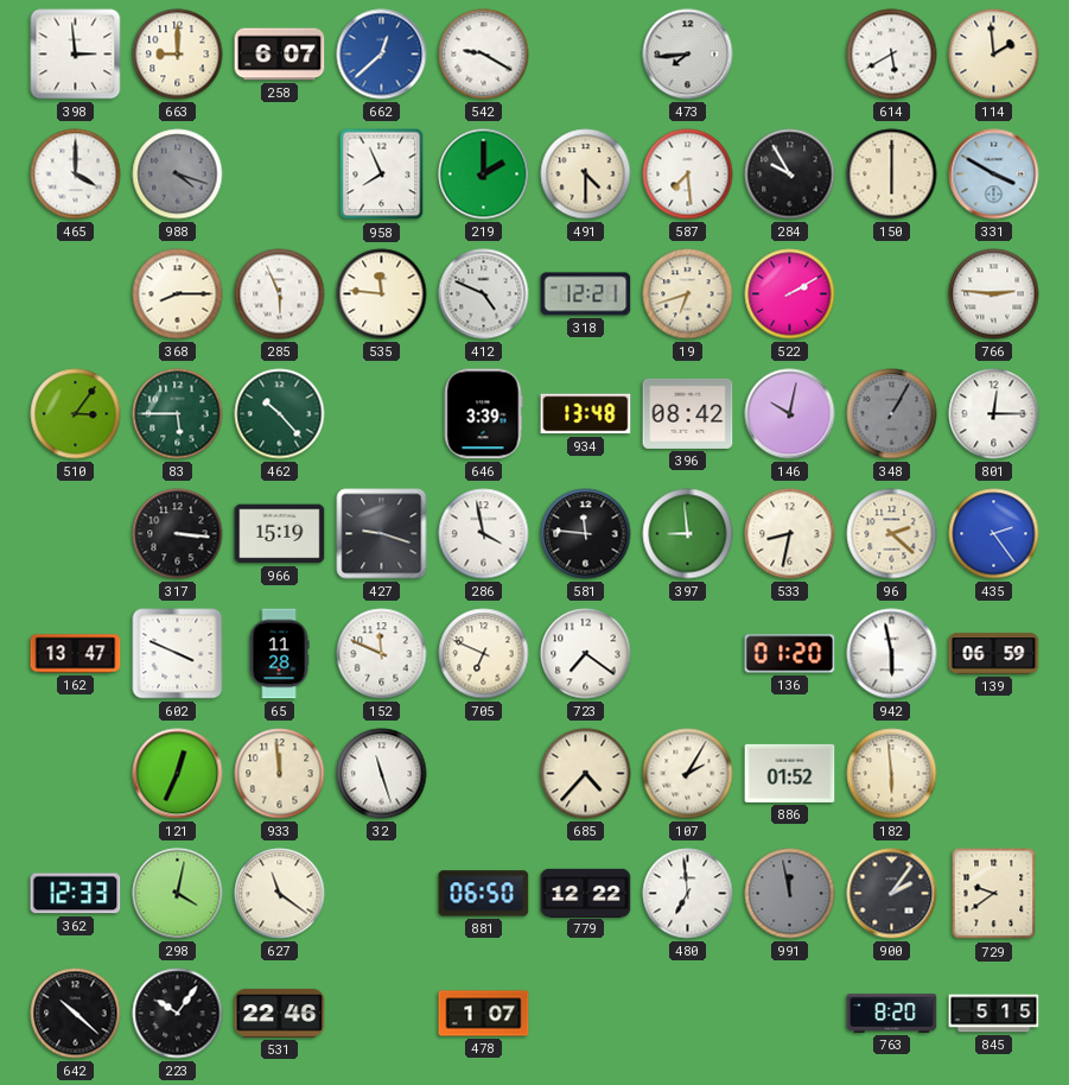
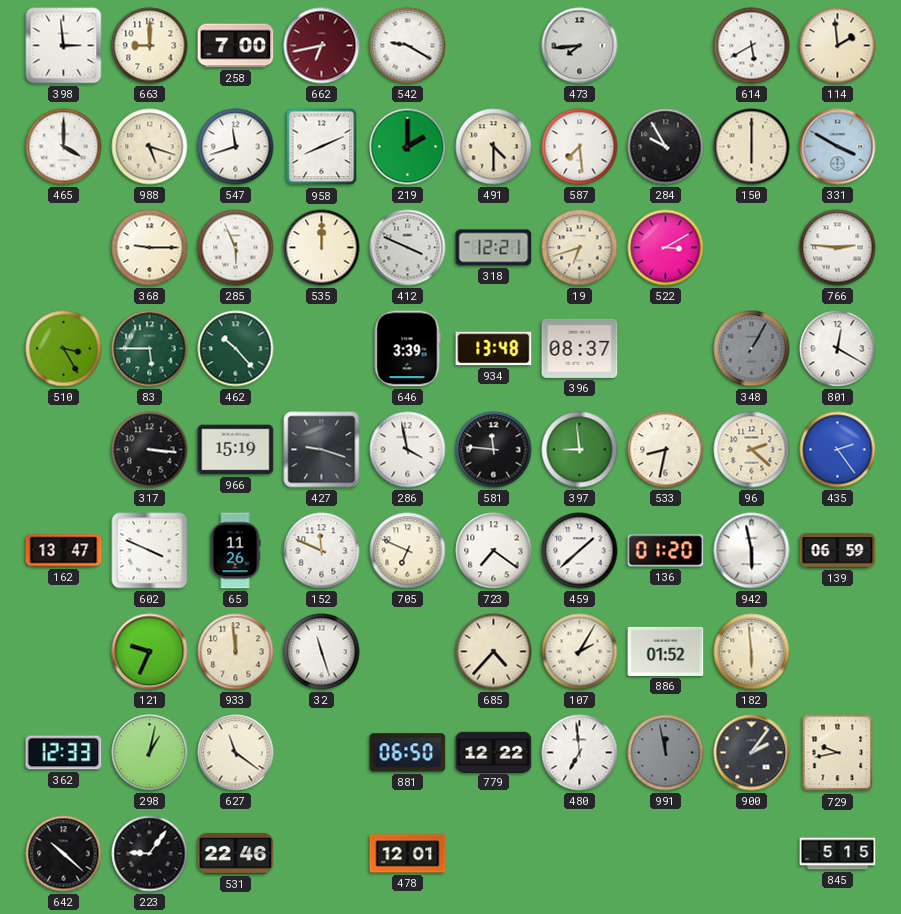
258: 6:07 -> 7:00
662: 12:38 -> 6:43
662 dial: blue -> burgundy
988: 4:18 -> 5:18
988 dial: grey -> cream
547: none -> 11:42
958: 7:56 -> 8:11
368: 8:15 -> 9:15
535: 11:46 -> 12:00
412: 4:49 -> 3:49
522: 2:10 -> 3:10
510: 3:06 -> 3:25
396: 08:42 -> 08:37
146: 10:02 -> none
801: 12:15 -> 12:20
65: 11:28 -> 11:26
459: none -> 1:38
121: 12:34 -> 9:34
298: 4:02 -> 1:02
729: 9:39 -> 9:43
223: 10:06 -> 9:06
478: 1:07 -> 12:01
763: 8:20 -> none
